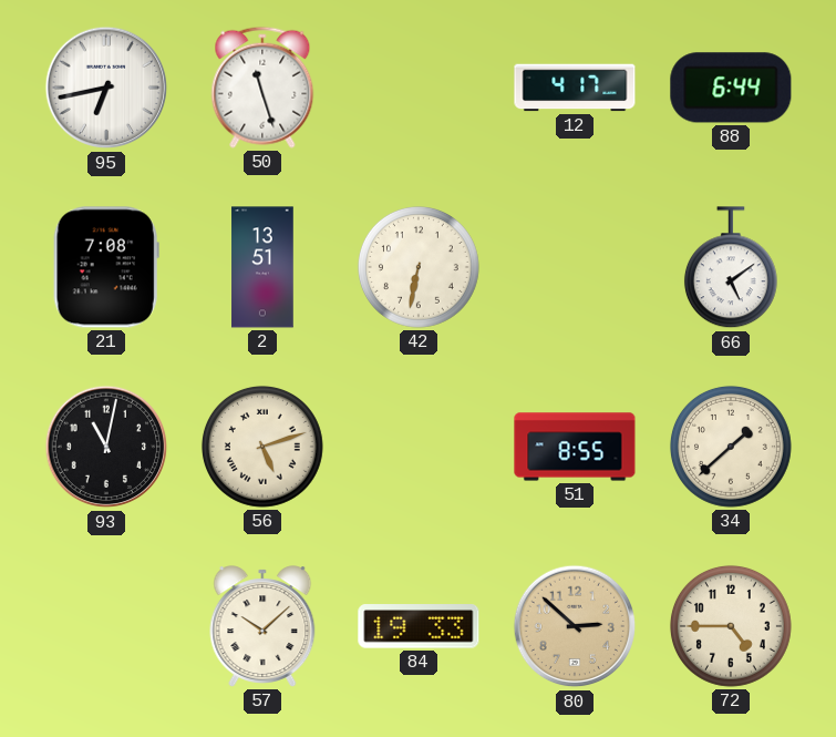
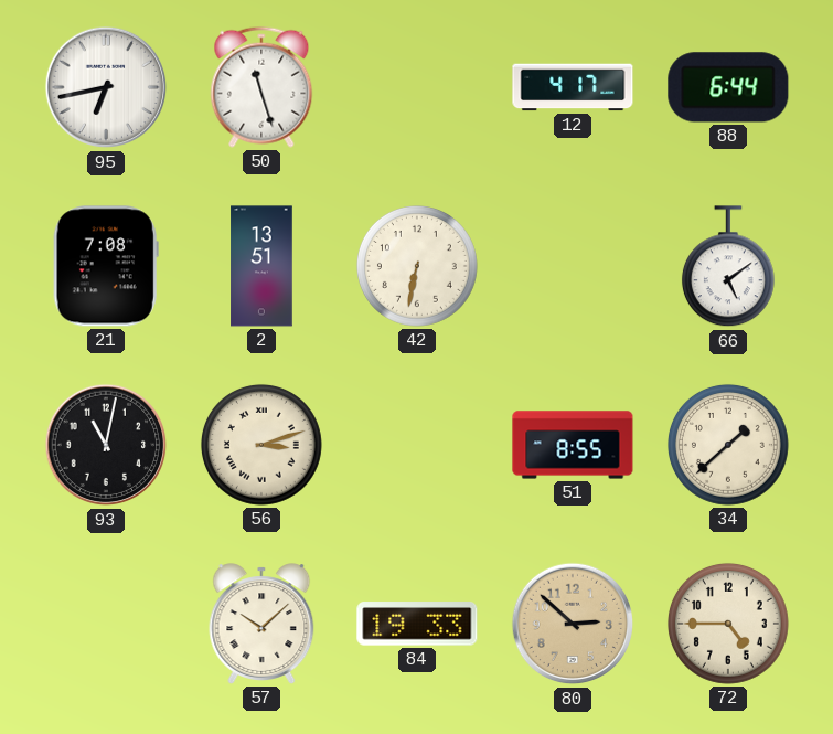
56: 5:12 -> 3:12
